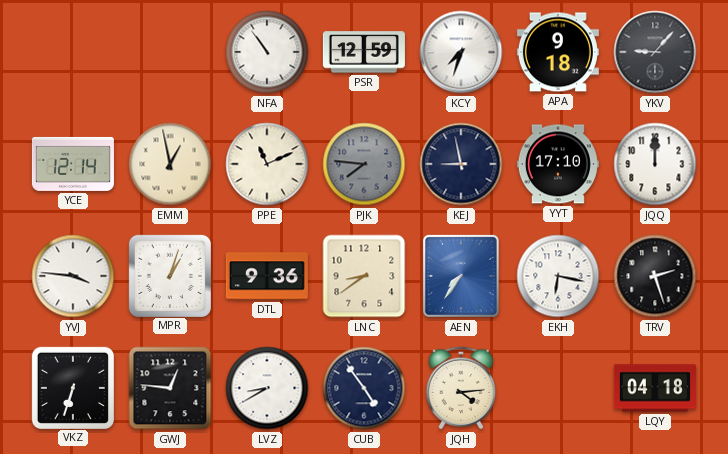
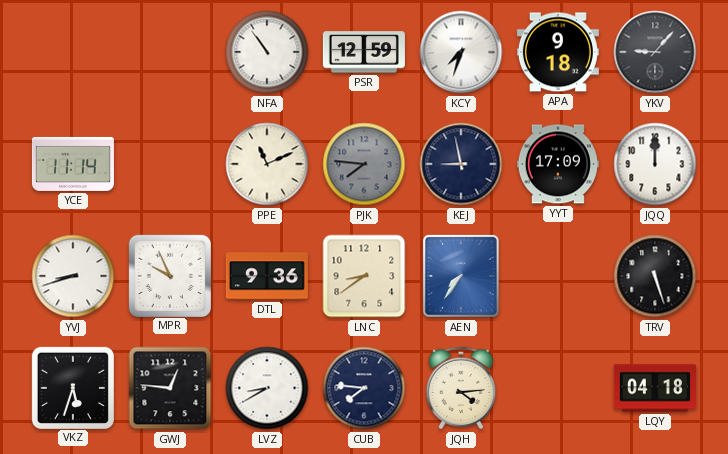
YCE: 12:14 -> 11:14
EMM: 12:58 -> none
YYT: 17:10 -> 17:09
YVJ: 3:46 -> 8:42
MPR: 1:03 -> 9:56
EKH: 6:17 -> none
TRV: 2:27 -> 5:27
VKZ: 6:33 -> 5:33
CUB: 4:54 -> 7:46
